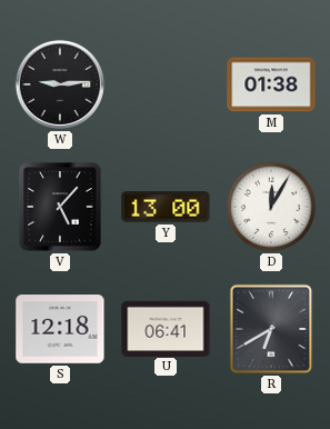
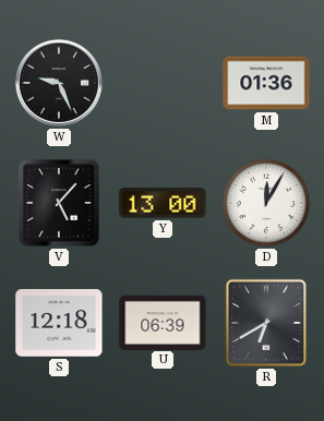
W: 9:14 -> 9:26
M: 01:38 -> 01:36
U: 06:41 -> 06:39
